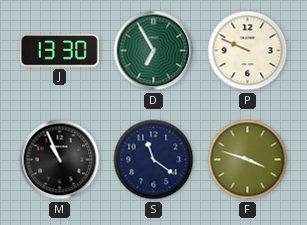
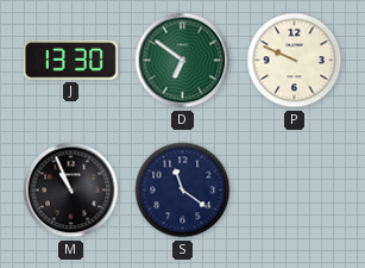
D: 6:55 -> 6:51
F: 3:48 -> none
